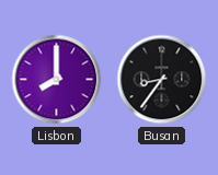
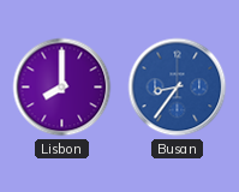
Busan dial: black -> blue
